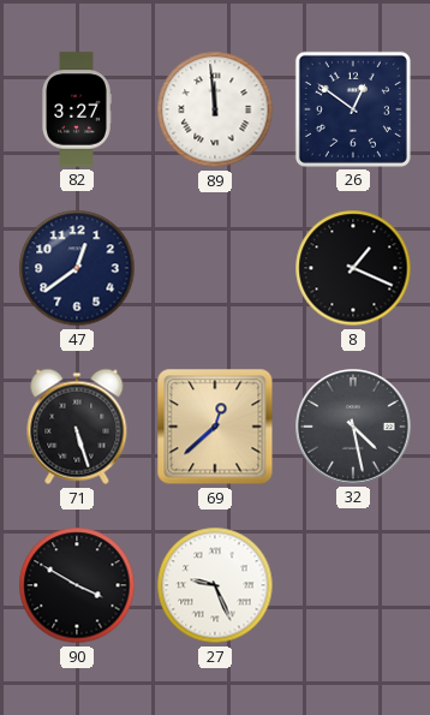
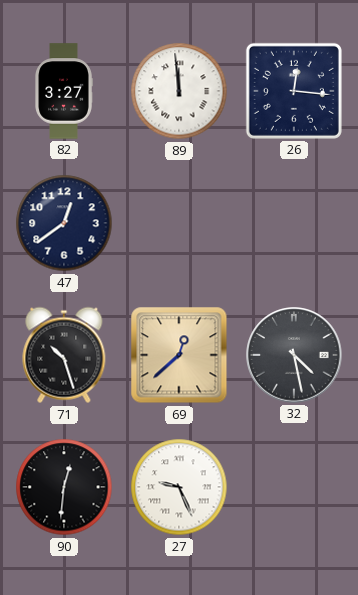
26: 12:51 -> 12:16
8: 1:19 -> none
71: 5:27 -> 10:27
90: 3:50 -> 12:31
